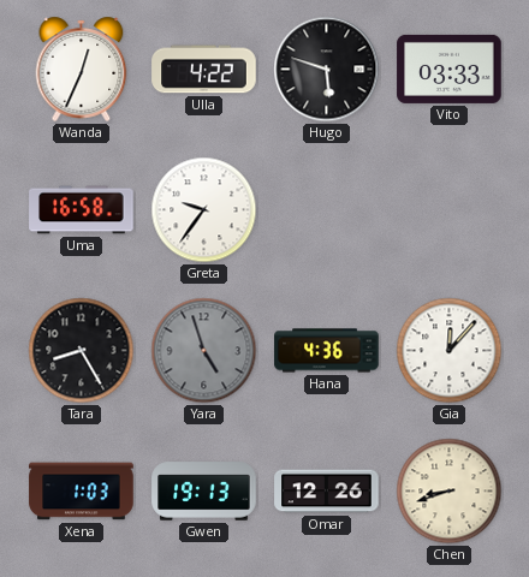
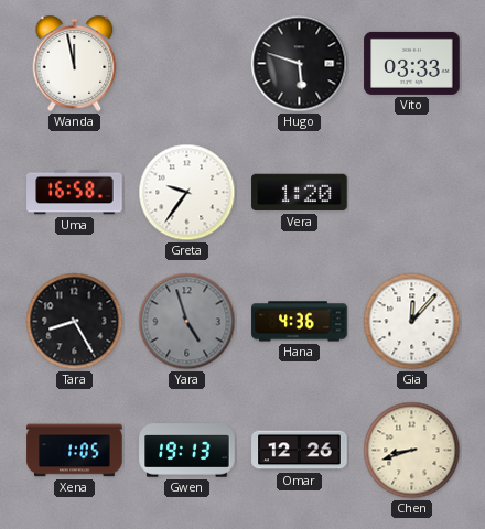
Wanda: 12:34 -> 11:58
Ulla: 4:22 -> none
Vera: none -> 1:20
Xena: 1:03 -> 1:05
